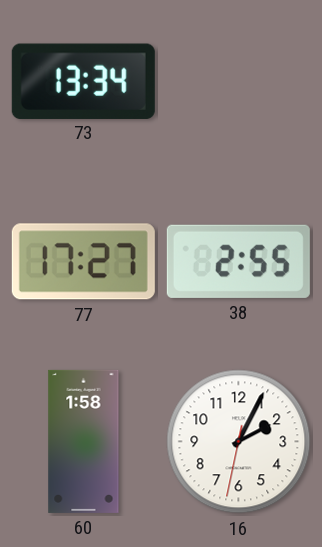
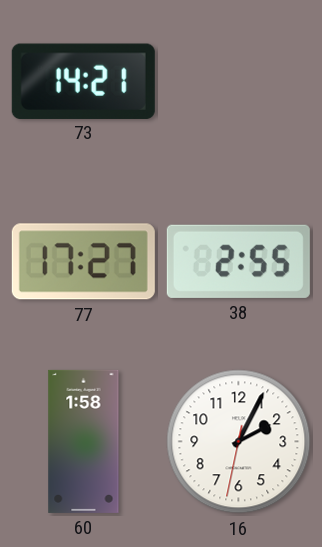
73: 13:34 -> 14:21
